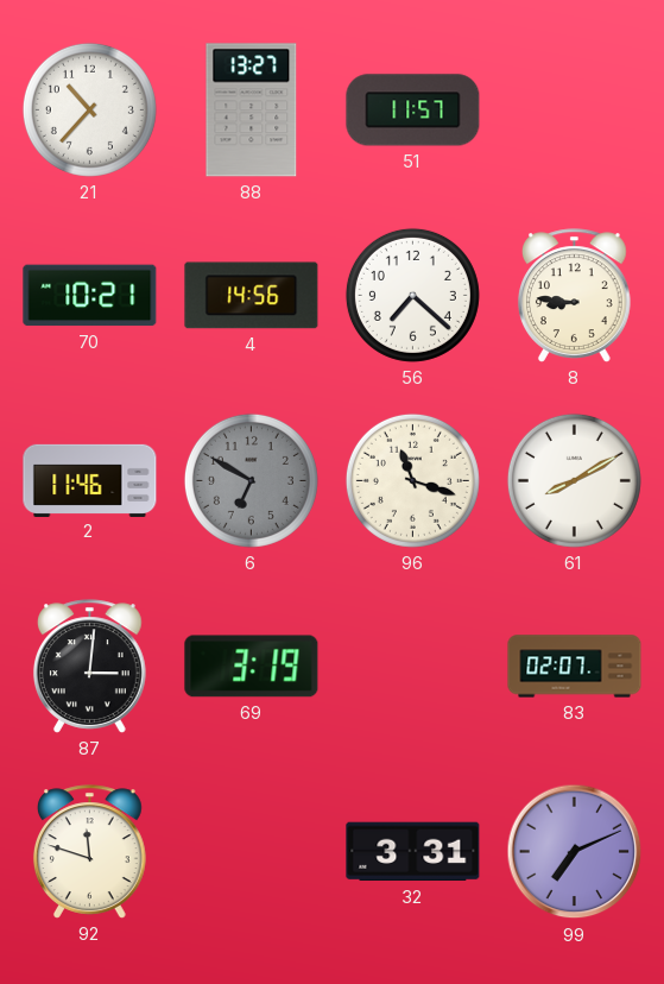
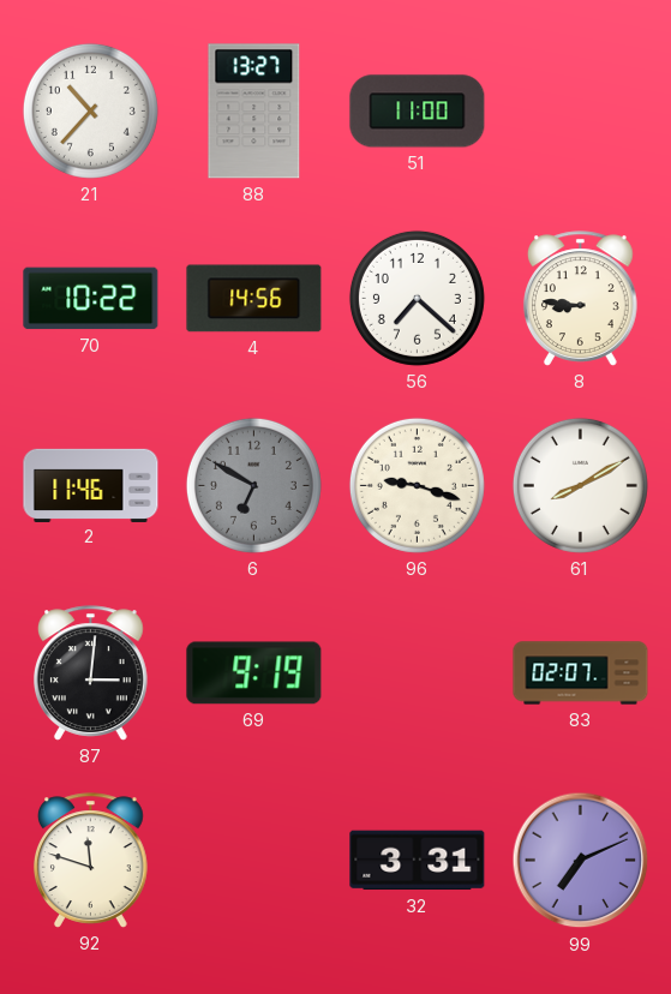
51: 11:57 -> 11:00
70: 10:21 -> 10:22
96: 11:18 -> 9:18
69: 3:19 -> 9:19
